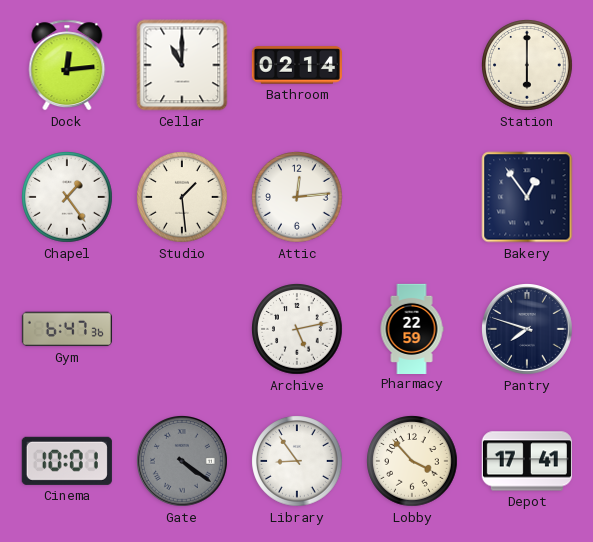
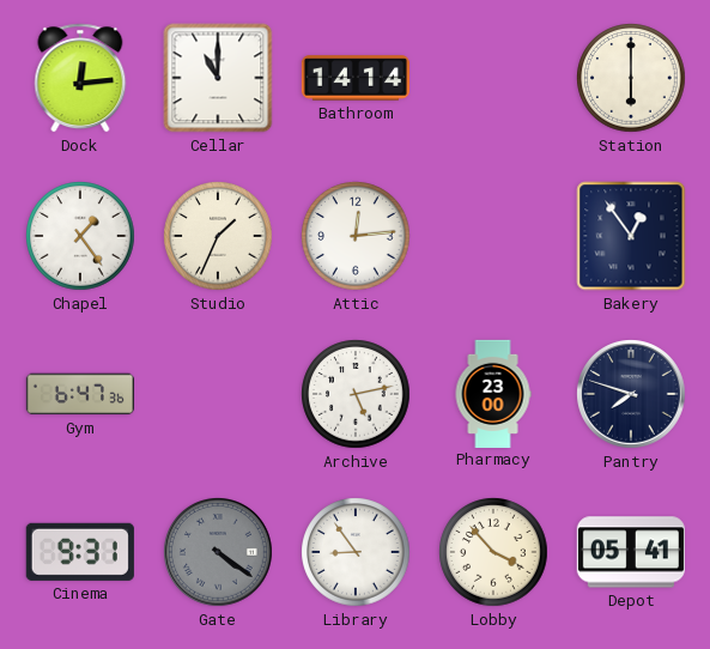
Bathroom: 02:14 -> 14:14
Studio: 1:29 -> 1:34
Pharmacy: 22:59 -> 23:00
Cinema: 10:01 -> 9:31
Depot: 17:41 -> 05:41
